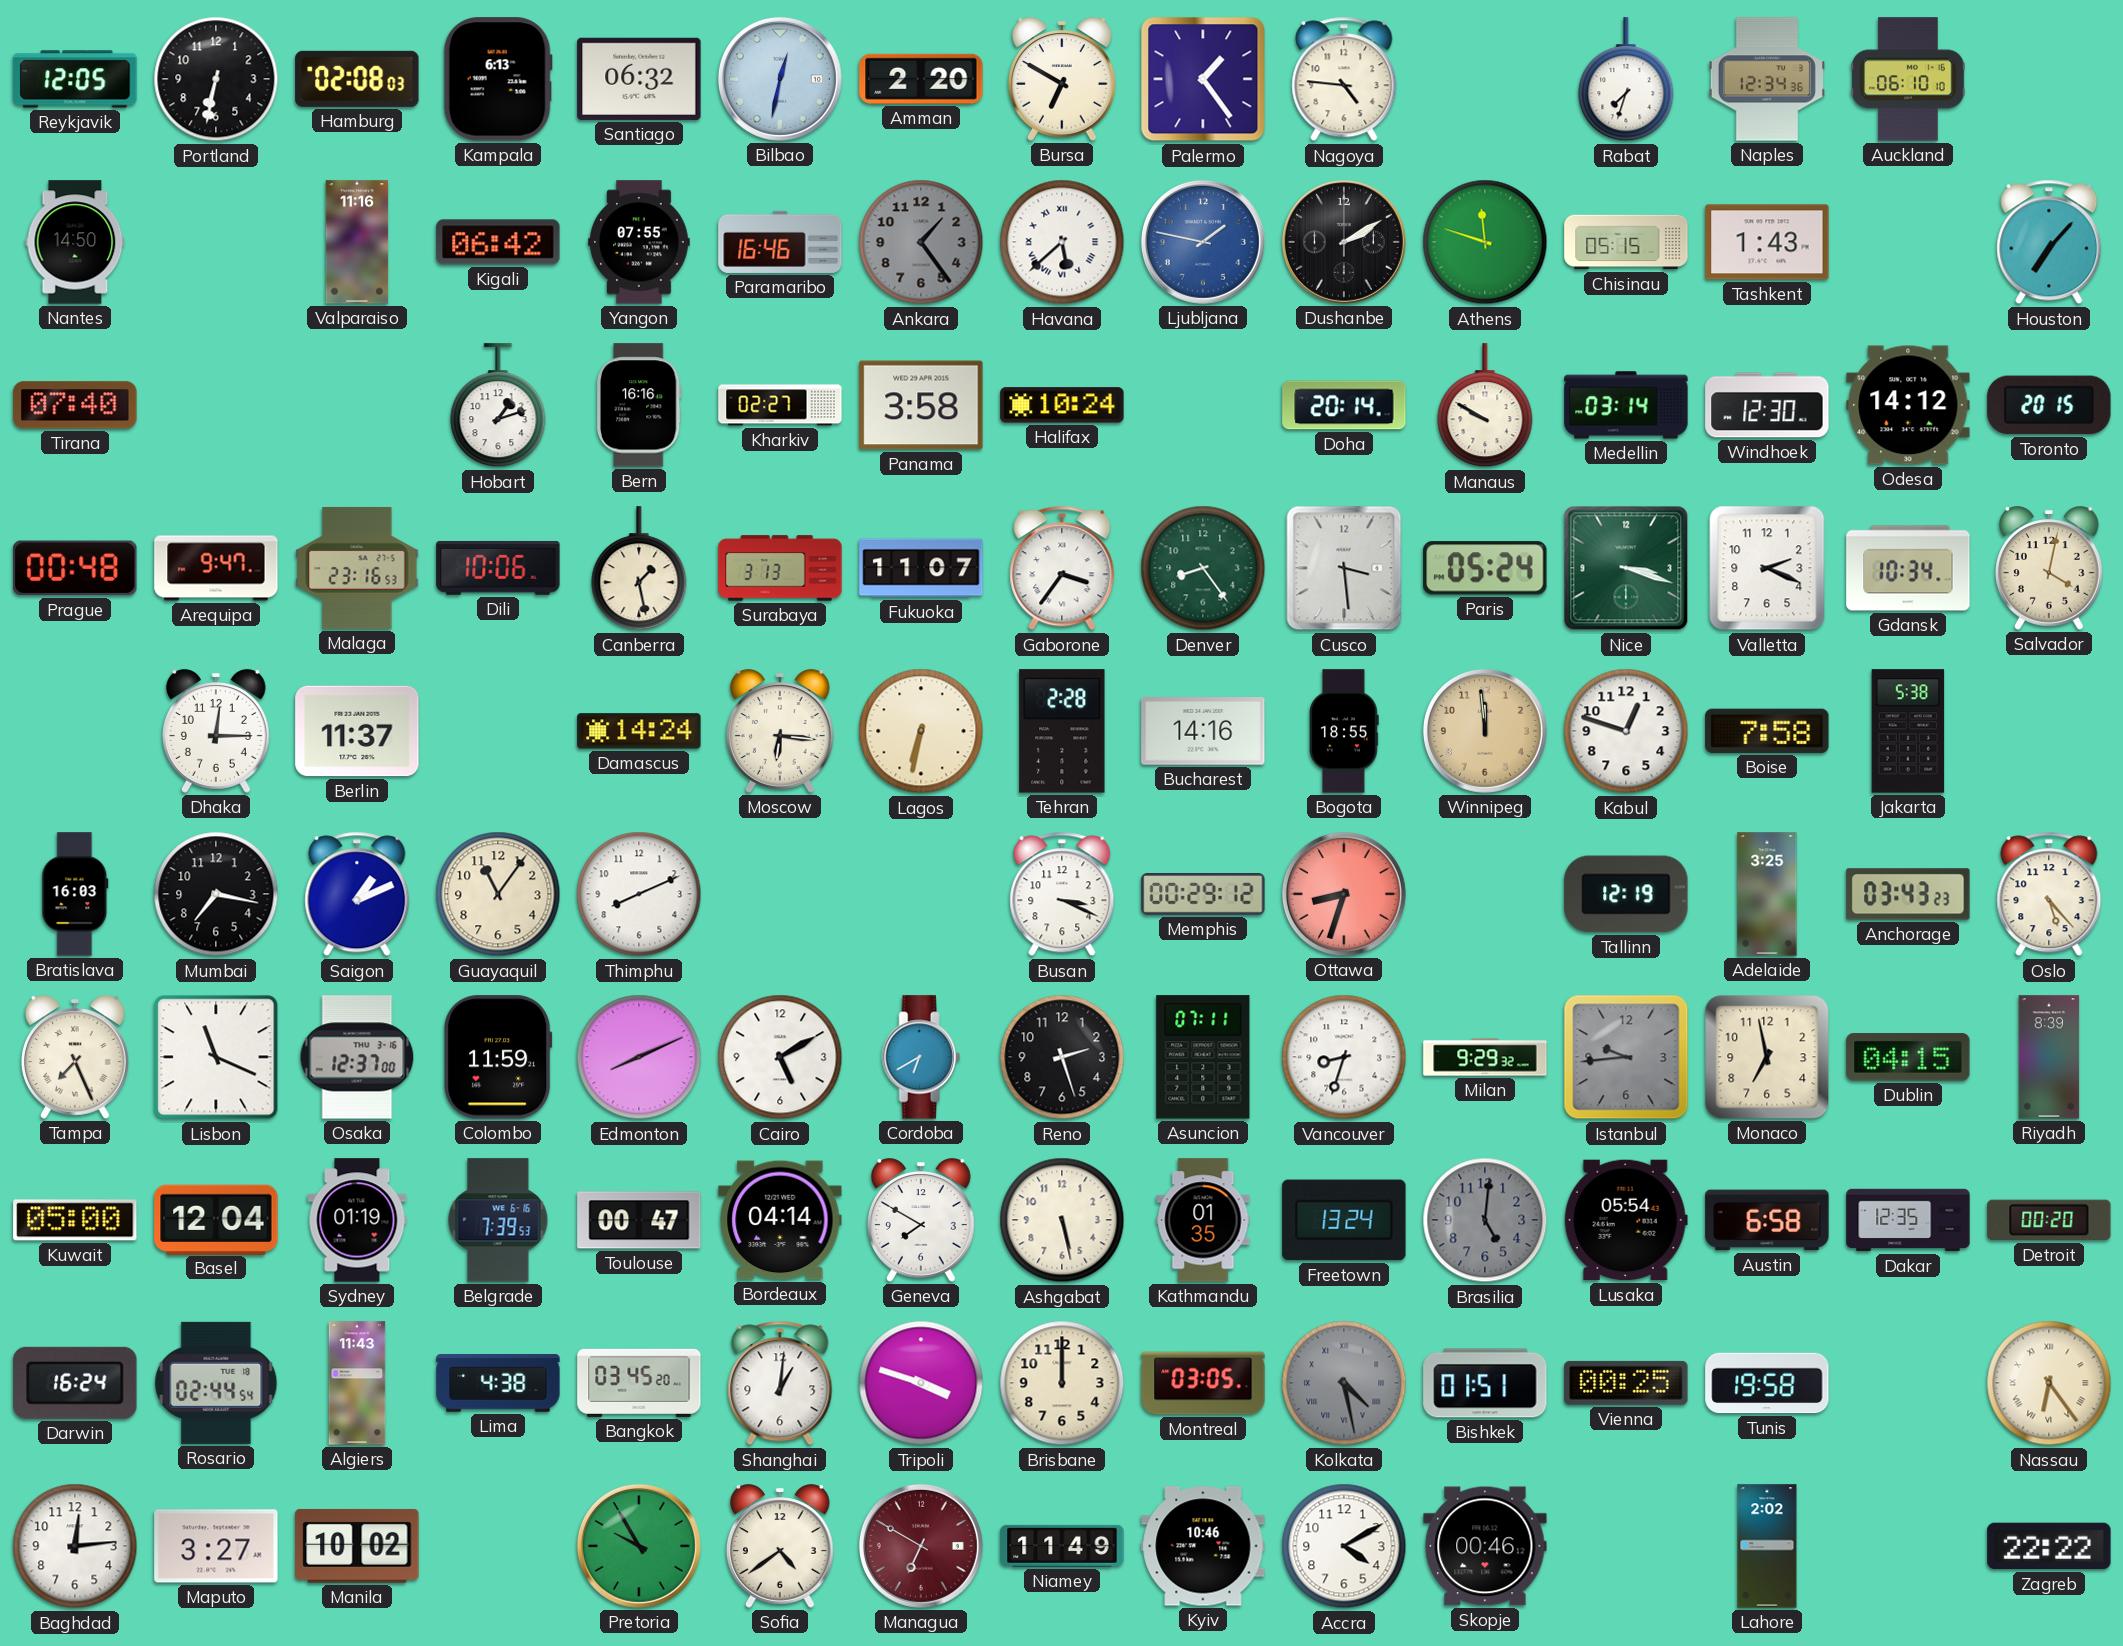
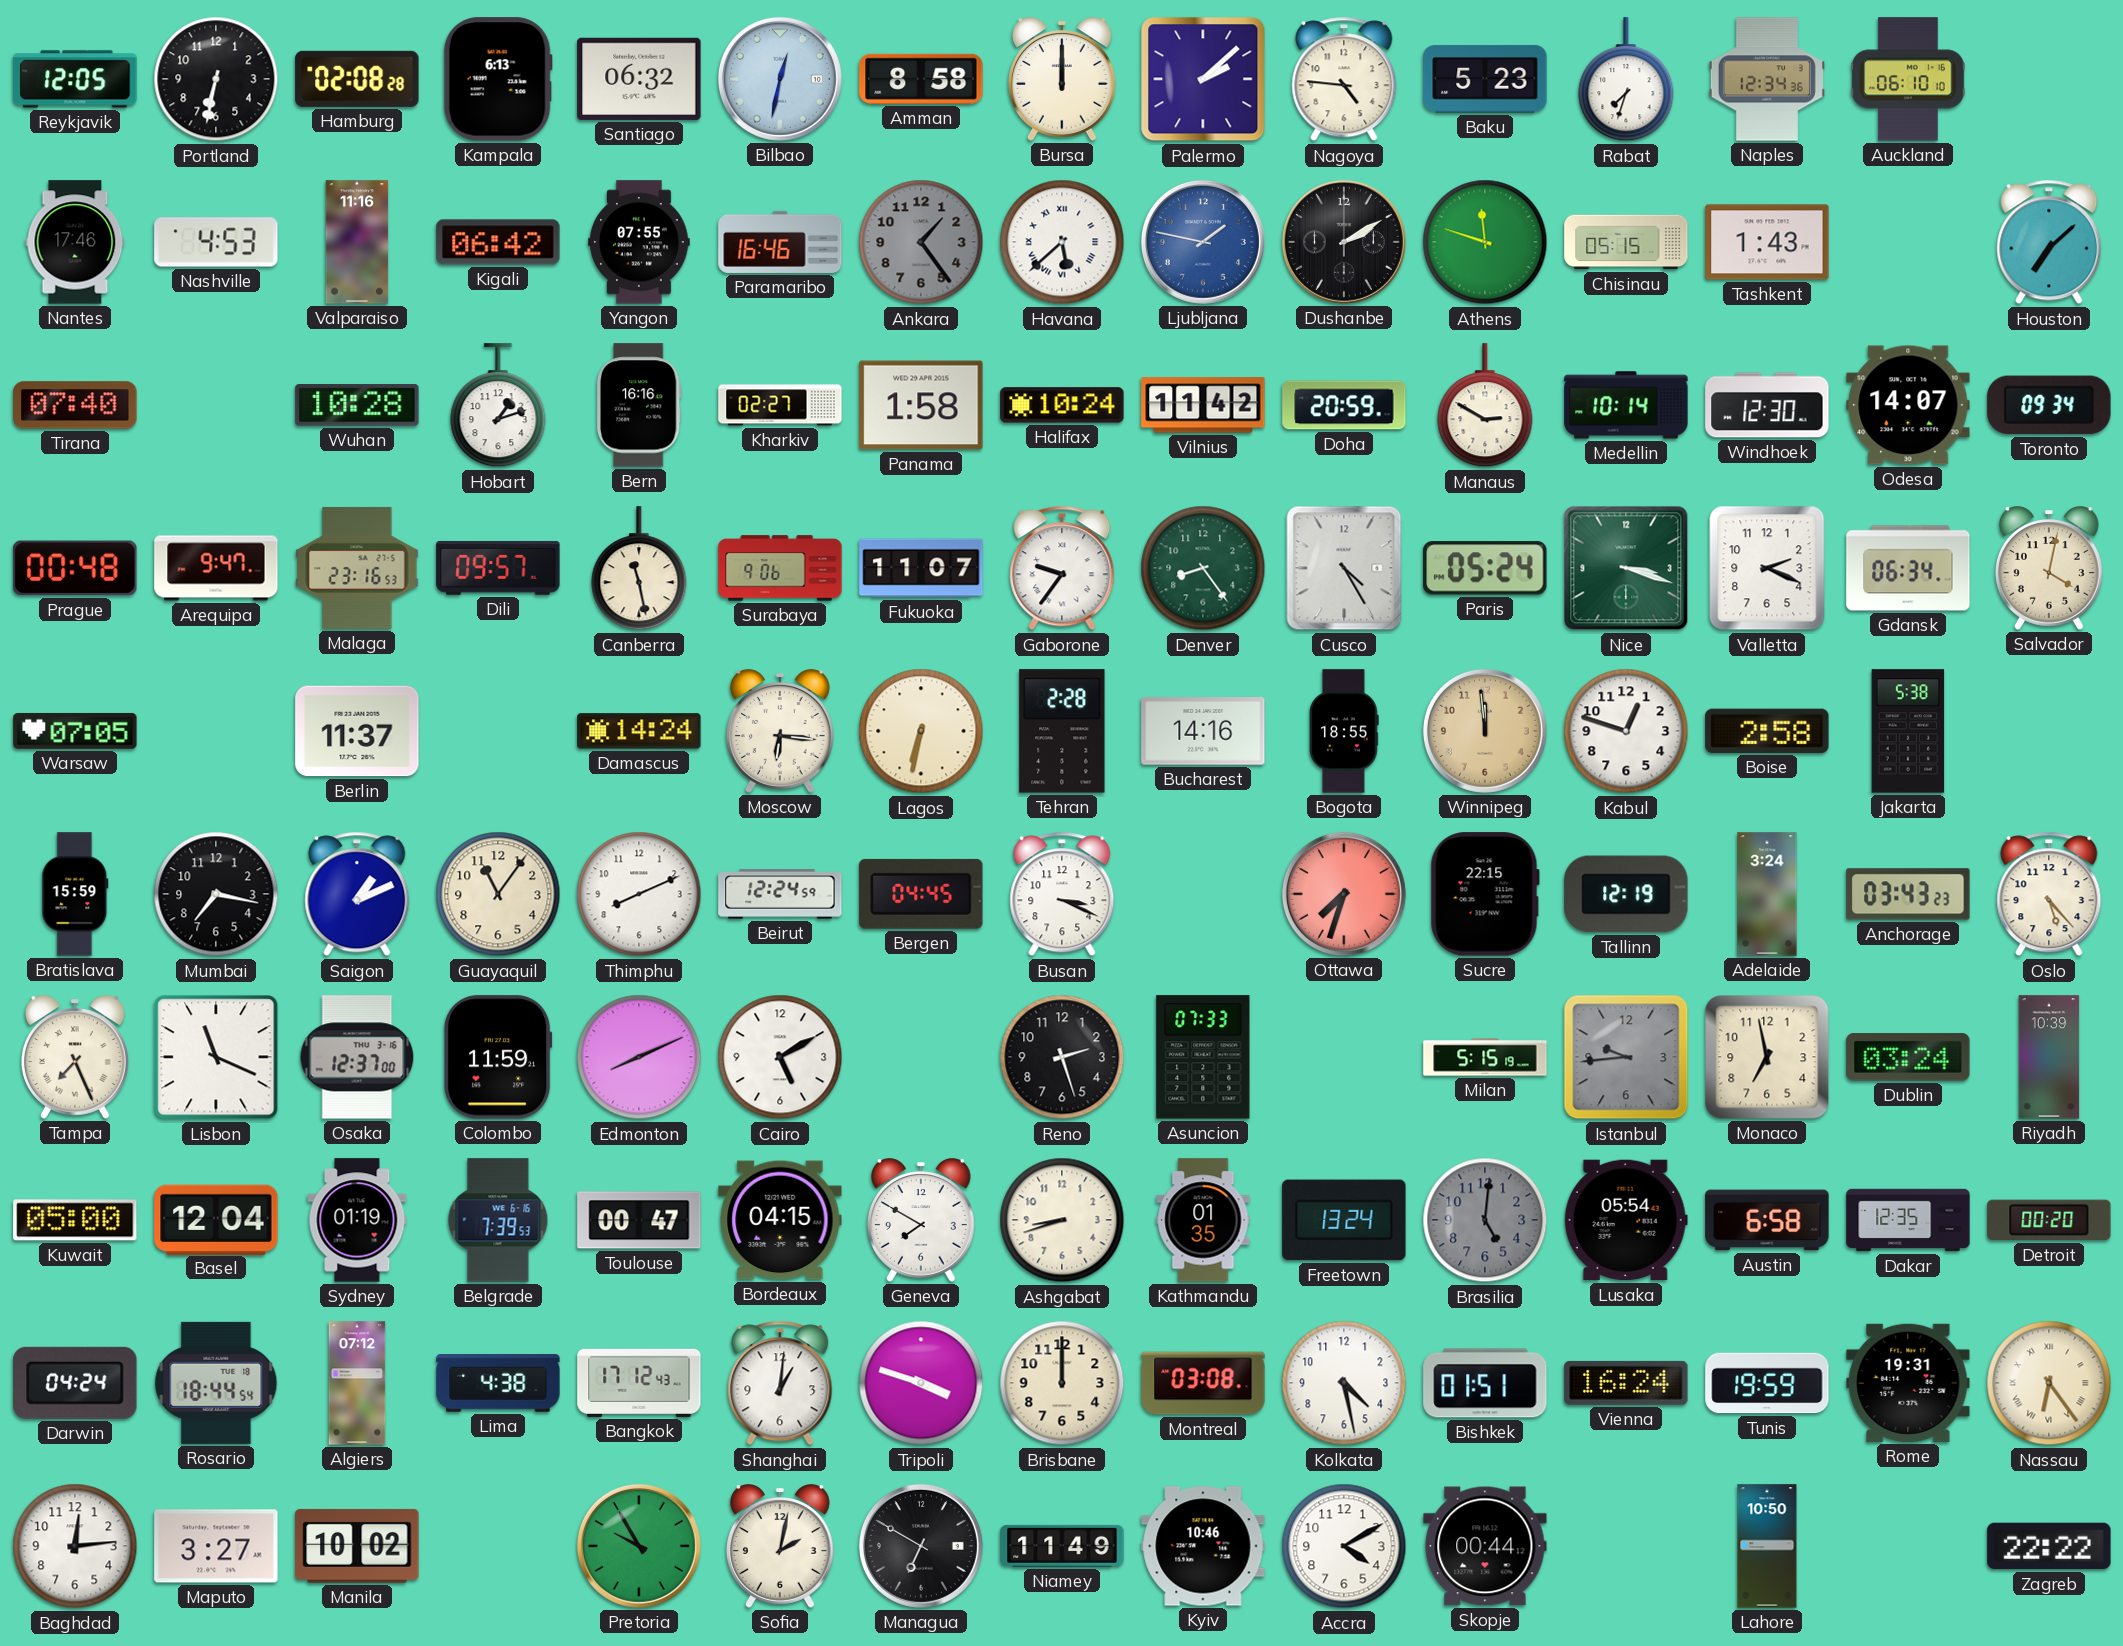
Hamburg: 02:08:03 -> 02:08:28
Amman: 2:20 -> 8:58
Bursa: 6:50 -> 12:00
Palermo: 1:24 -> 2:08
Baku: none -> 5:23
Nantes: 14:50 -> 17:46
Nashville: none -> 4:53
Houston: 7:07 -> 7:08
Wuhan: none -> 10:28
Panama: 3:58 -> 1:58
Vilnius: none -> 11:42
Doha: 20:14 -> 20:59
Manaus: 9:50 -> 2:50
Medellin: 03:14 -> 10:14
Odesa: 14:12 -> 14:07
Toronto: 20:15 -> 09:34
Dili: 10:06 -> 09:57
Canberra: 1:28 -> 11:28
Surabaya: 3:13 -> 9:06
Gaborone: 3:36 -> 9:36
Cusco: 3:29 -> 4:25
Gdansk: 10:34 -> 06:34
Warsaw: none -> 07:05
Dhaka: 12:15 -> none
Boise: 7:58 -> 2:58
Bratislava: 16:03 -> 15:59
Beirut: none -> 12:24
Bergen: none -> 04:45
Memphis: 00:29 -> none
Ottawa: 8:33 -> 7:33
Sucre: none -> 22:15
Adelaide: 3:25 -> 3:24
Cordoba: 6:40 -> none
Asuncion: 07:11 -> 07:33
Vancouver: 8:33 -> none
Milan: 9:29 -> 5:15
Dublin: 04:15 -> 03:24
Riyadh: 8:39 -> 10:39
Bordeaux: 04:14 -> 04:15
Ashgabat: 5:28 -> 8:42
Darwin: 16:24 -> 04:24
Rosario: 02:44 -> 18:44
Algiers: 11:43 -> 07:12
Bangkok: 03:45 -> 17:12
Montreal: 03:05 -> 03:08
Kolkata dial: grey -> white
Kolkata numerals: Roman -> Arabic
Vienna: 00:25 -> 16:24
Tunis: 19:58 -> 19:59
Rome: none -> 19:31
Sofia: 4:39 -> 2:02
Managua dial: burgundy -> black
Skopje: 00:46 -> 00:44
Lahore: 2:02 -> 10:50
